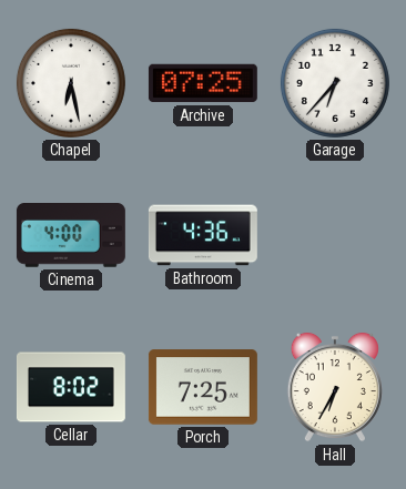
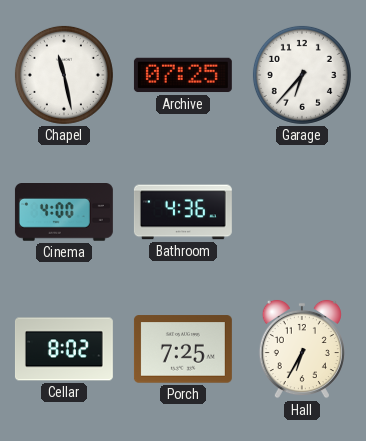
Chapel: 6:28 -> 11:28
